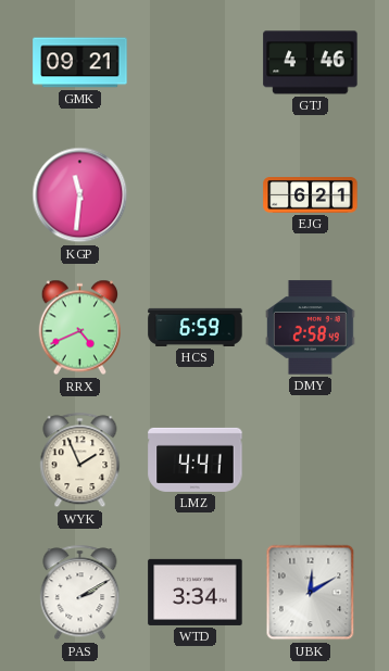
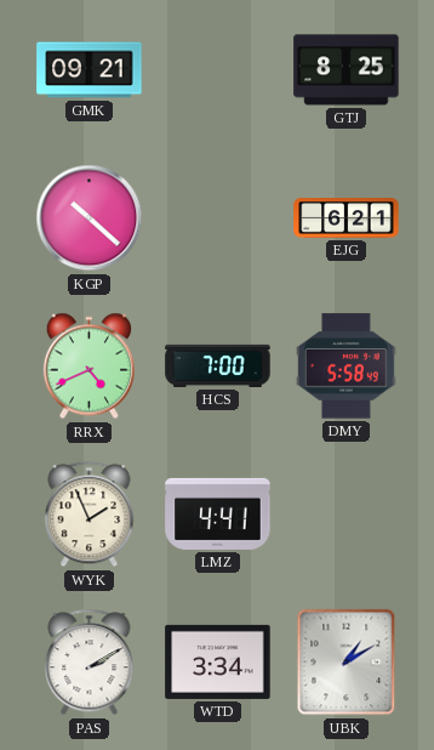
GTJ: 4:46 -> 8:25
KGP: 11:31 -> 10:22
HCS: 6:59 -> 7:00
DMY: 2:58 -> 5:58
UBK: 12:10 -> 1:10
